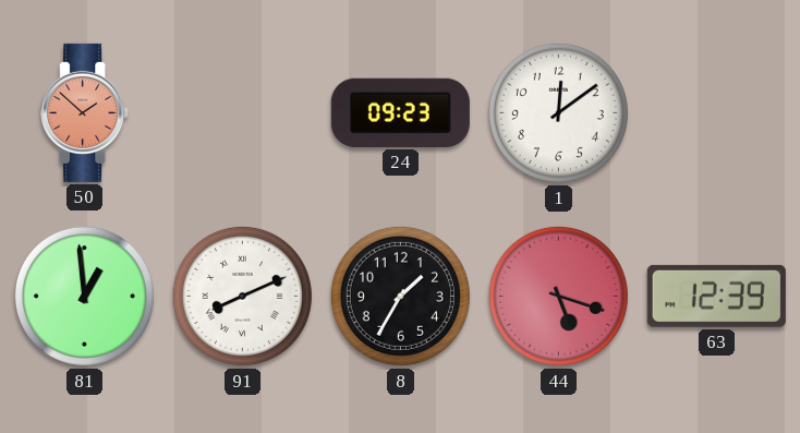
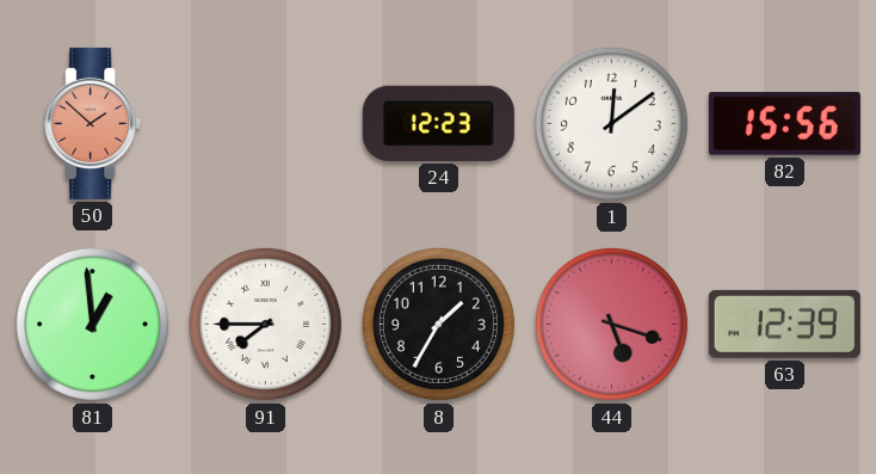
24: 09:23 -> 12:23
82: none -> 15:56
91: 8:11 -> 7:45
